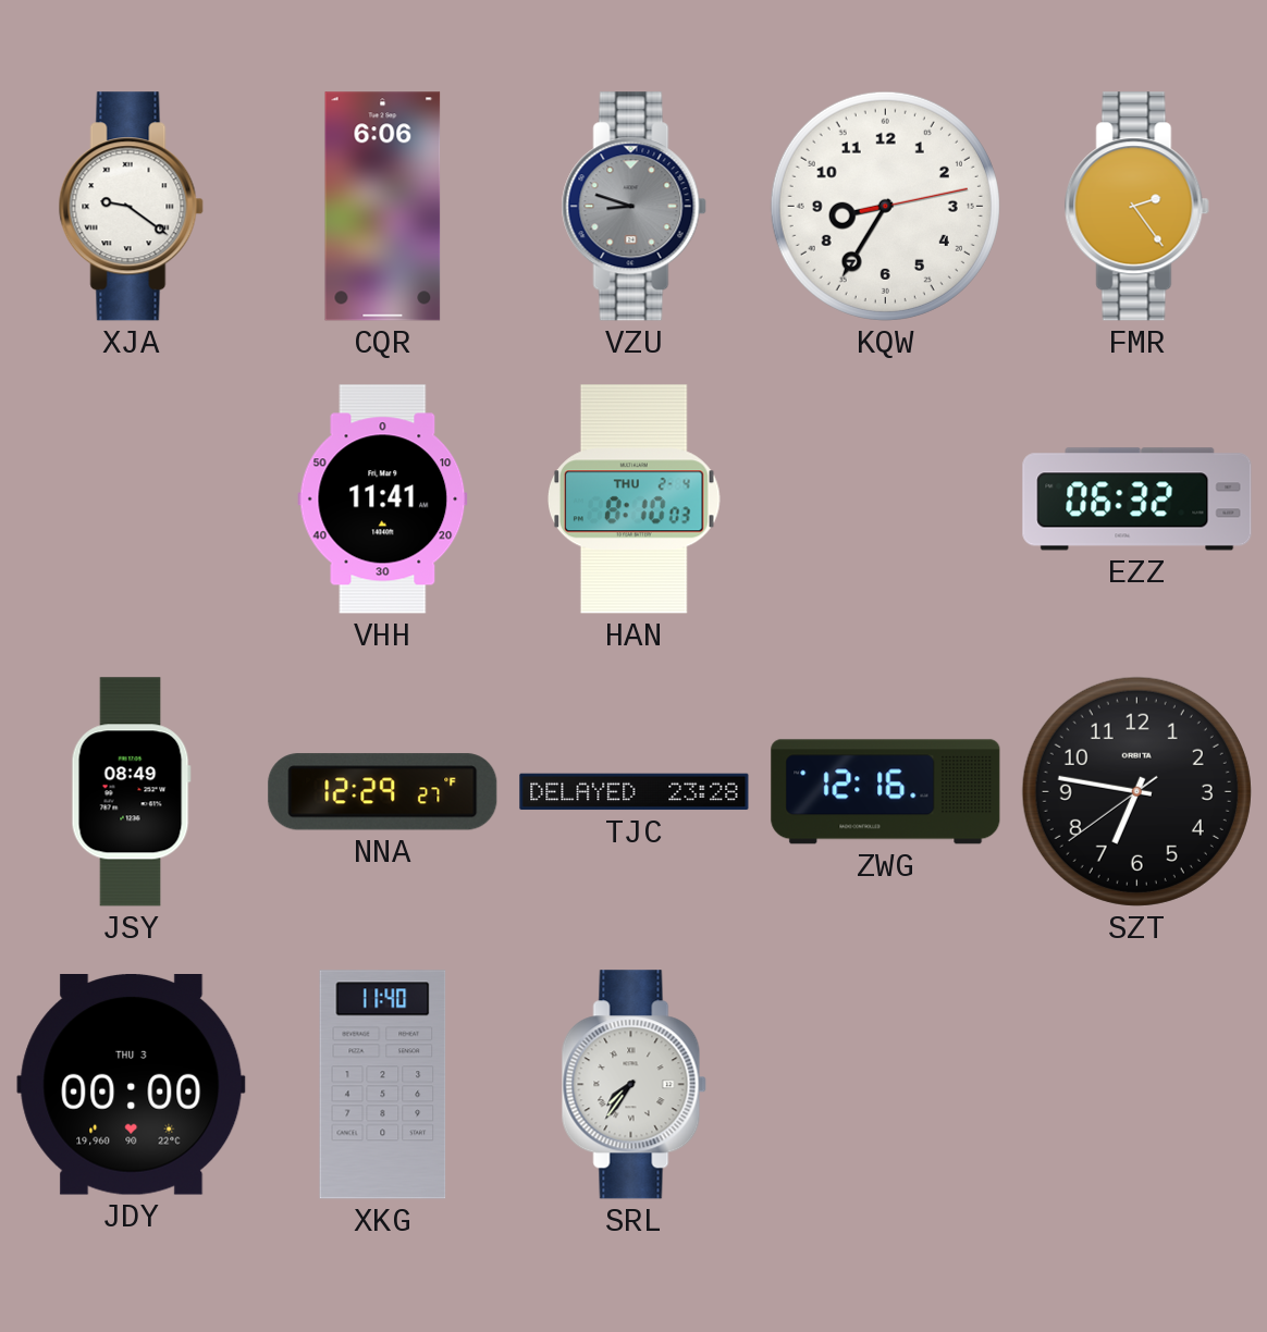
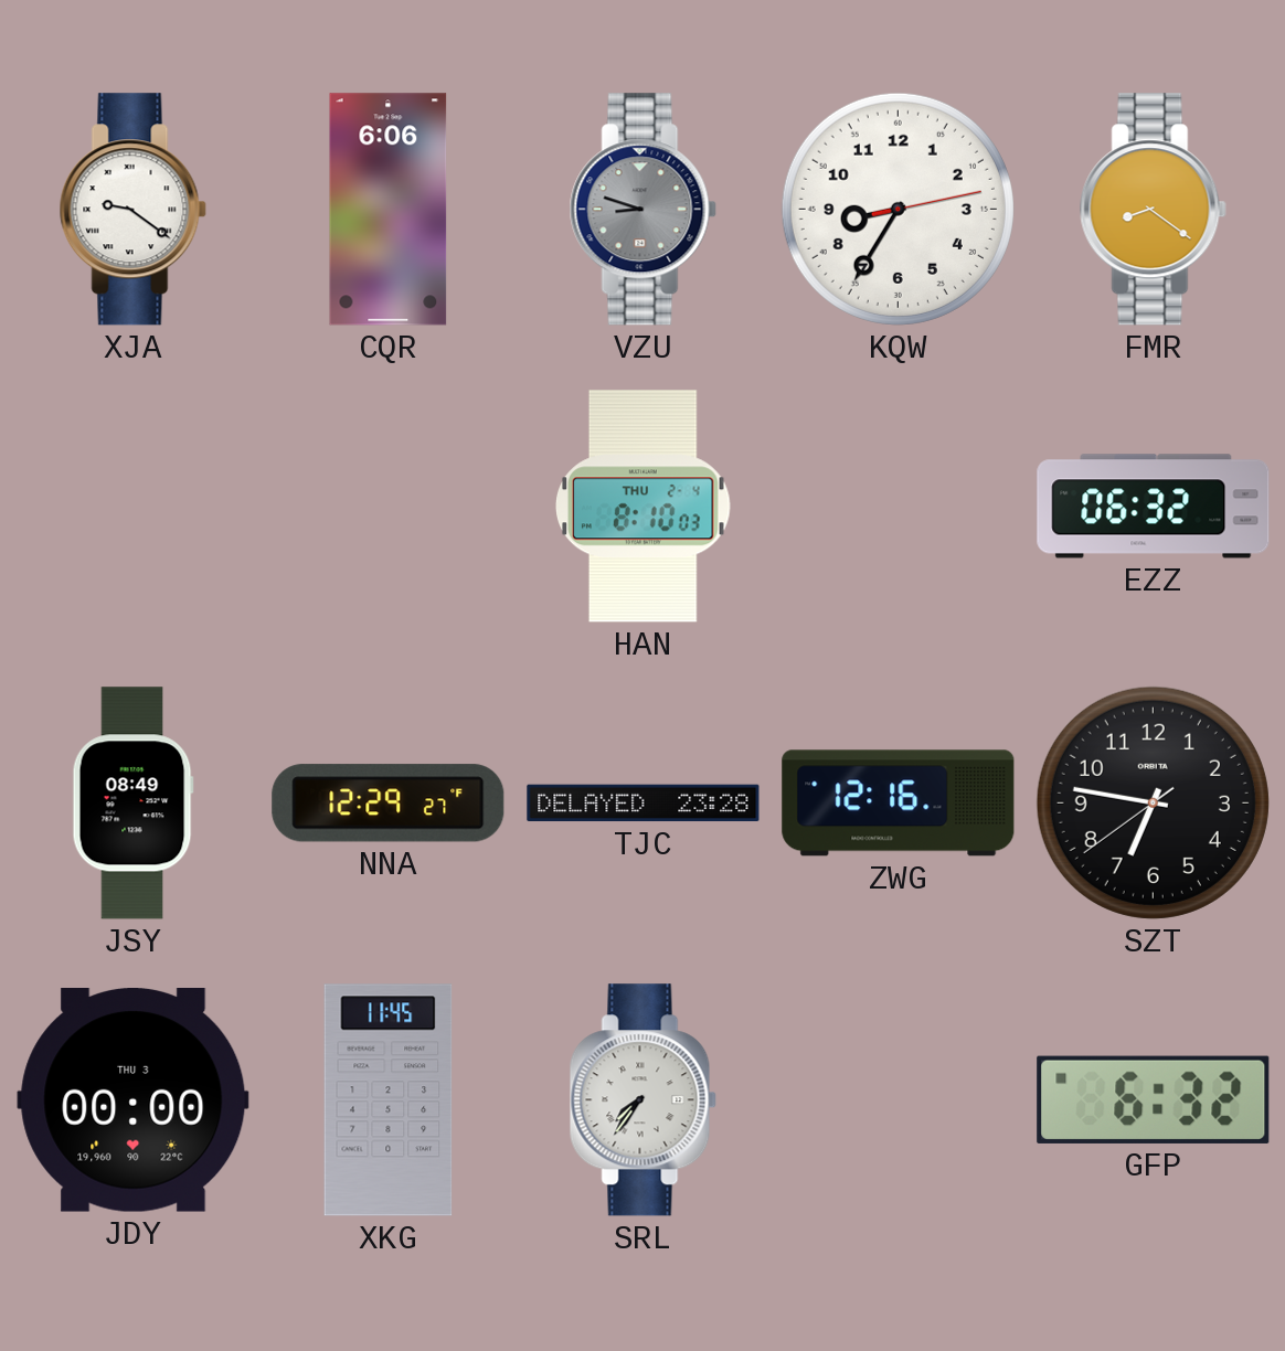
FMR: 2:24 -> 8:21
VHH: 11:41 -> none
XKG: 11:40 -> 11:45
GFP: none -> 6:32
